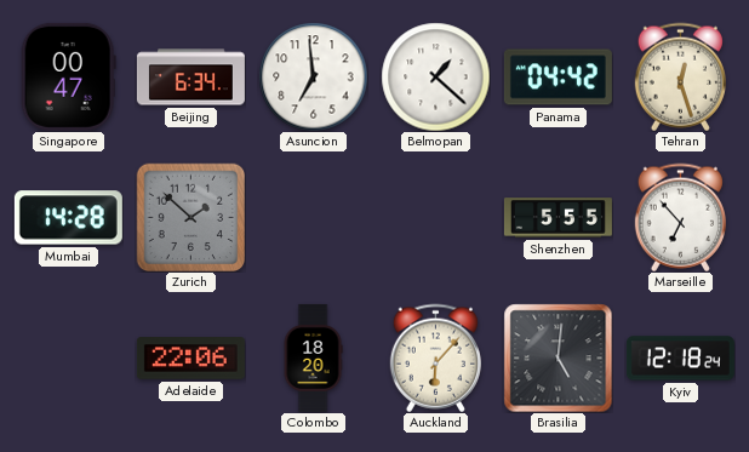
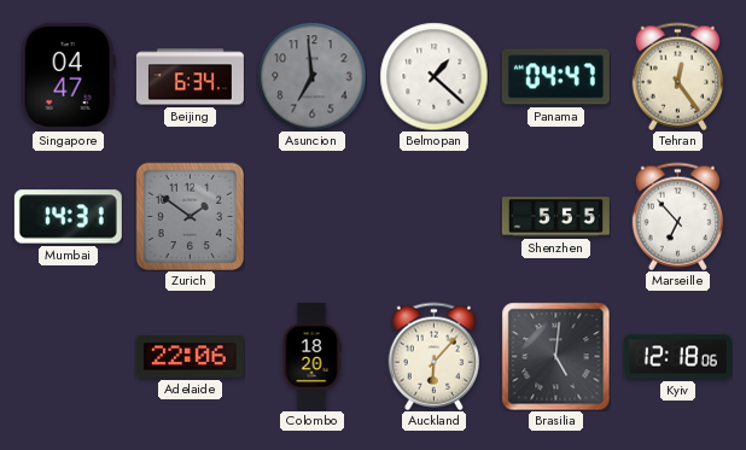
Singapore: 00:47 -> 04:47
Asuncion dial: white -> grey
Panama: 04:42 -> 04:47
Tehran: 12:27 -> 12:24
Mumbai: 14:28 -> 14:31
Zurich: 1:52 -> 1:51
Kyiv: 12:18:24 -> 12:18:06
